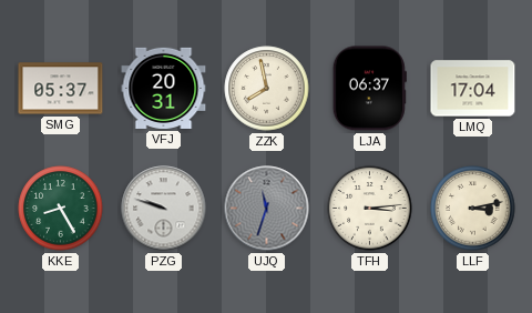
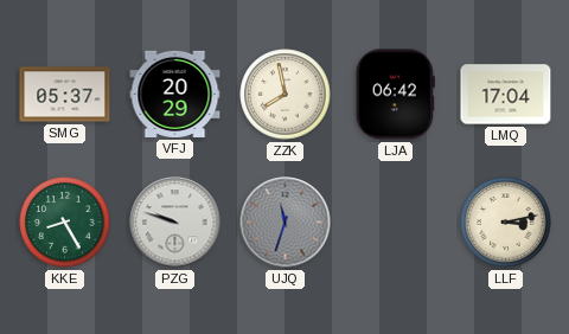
VFJ: 20:31 -> 20:29
LJA: 06:37 -> 06:42
TFH: 3:14 -> none
